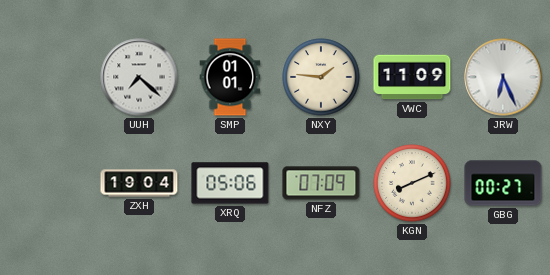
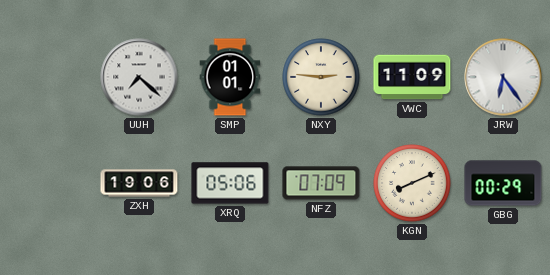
NXY: 1:46 -> 2:46
JRW: 6:26 -> 6:24
ZXH: 19:04 -> 19:06
GBG: 00:27 -> 00:29
